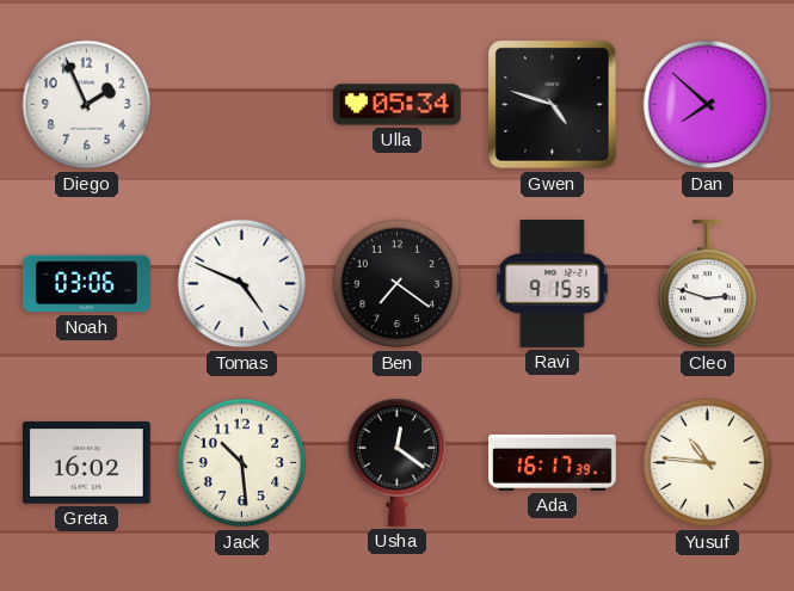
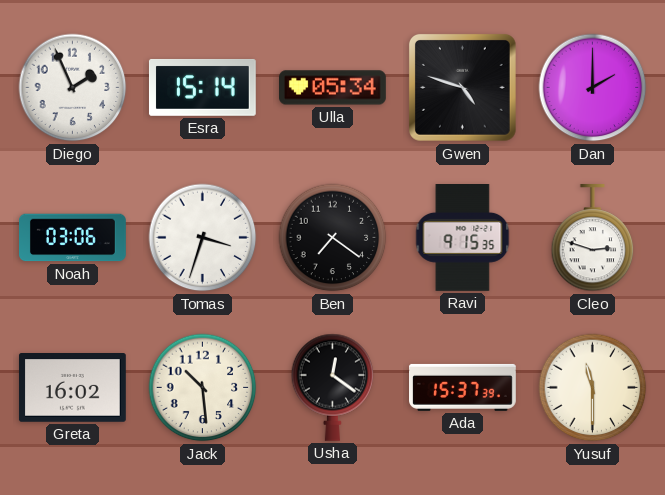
Esra: none -> 15:14
Dan: 7:52 -> 2:00
Tomas: 4:49 -> 3:33
Ada: 16:17 -> 15:37
Yusuf: 10:46 -> 11:30
